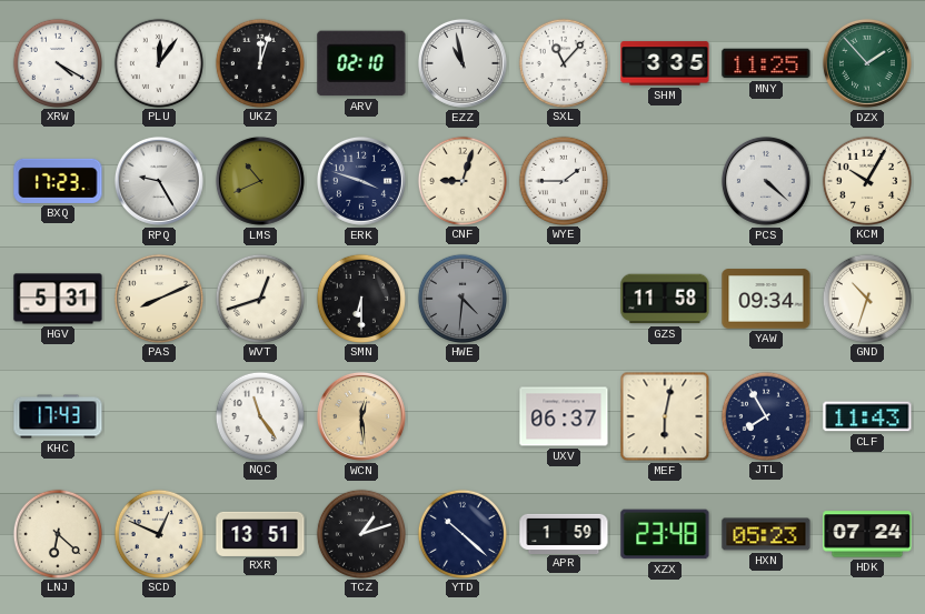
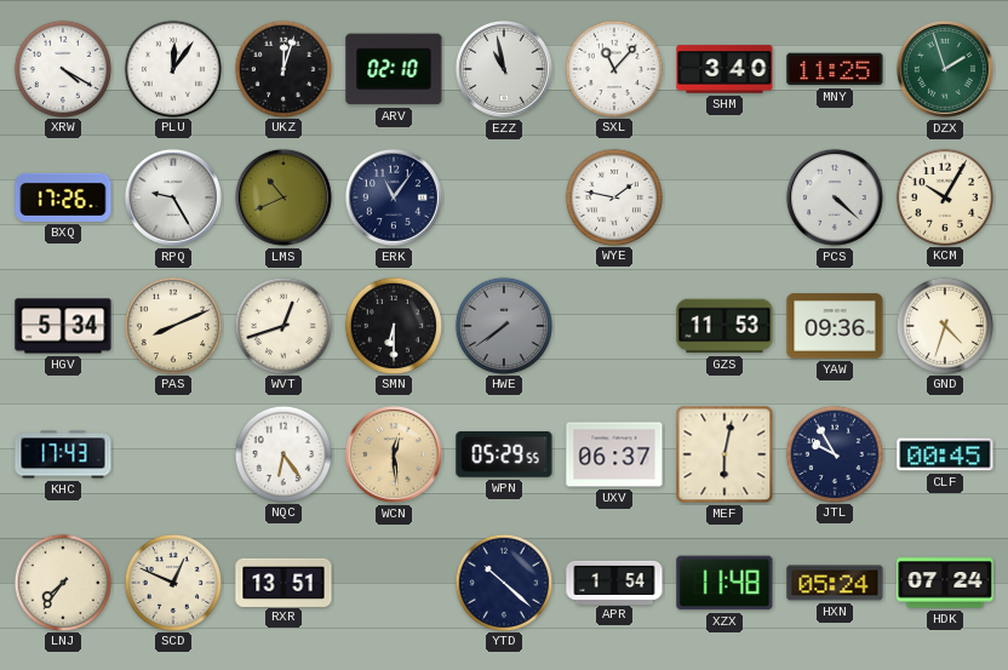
SHM: 3:35 -> 3:40
DZX: 1:53 -> 1:57
BXQ: 17:23 -> 17:26
ERK: 3:48 -> 11:06
CNF: 9:03 -> none
WYE: 1:45 -> 1:47
HGV: 5:31 -> 5:34
HWE: 4:31 -> 7:39
GZS: 11:58 -> 11:53
YAW: 09:34 -> 09:36
GND: 10:33 -> 4:33
NQC: 11:24 -> 6:24
WPN: none -> 05:29
JTL: 7:55 -> 9:55
CLF: 11:43 -> 00:45
LNJ: 6:22 -> 7:36
TCZ: 1:12 -> none
APR: 1:59 -> 1:54
XZX: 23:48 -> 11:48
HXN: 05:23 -> 05:24
